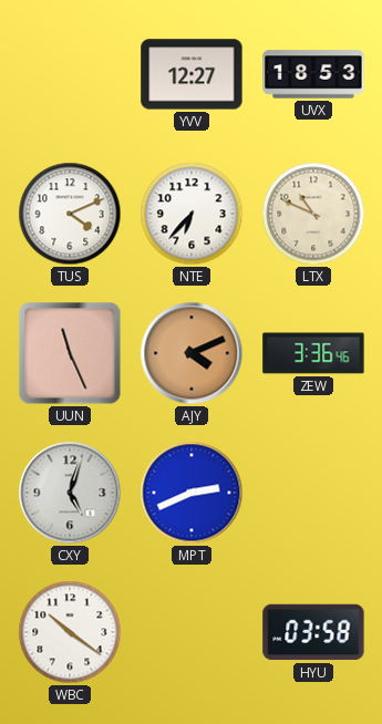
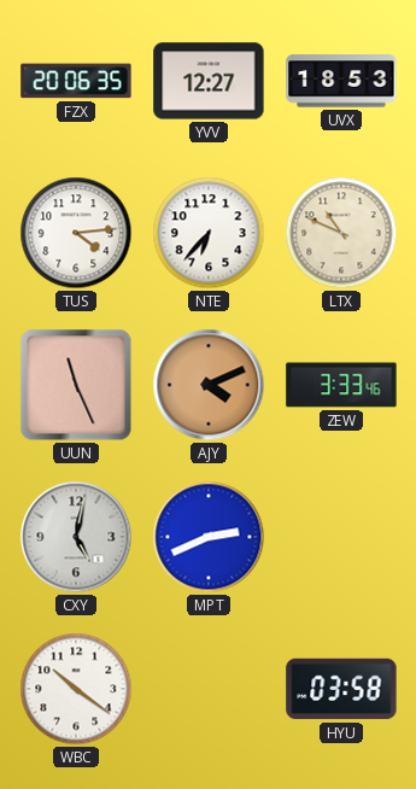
FZX: none -> 20:06
TUS: 4:11 -> 4:14
ZEW: 3:36 -> 3:33
CXY: 5:03 -> 5:02
